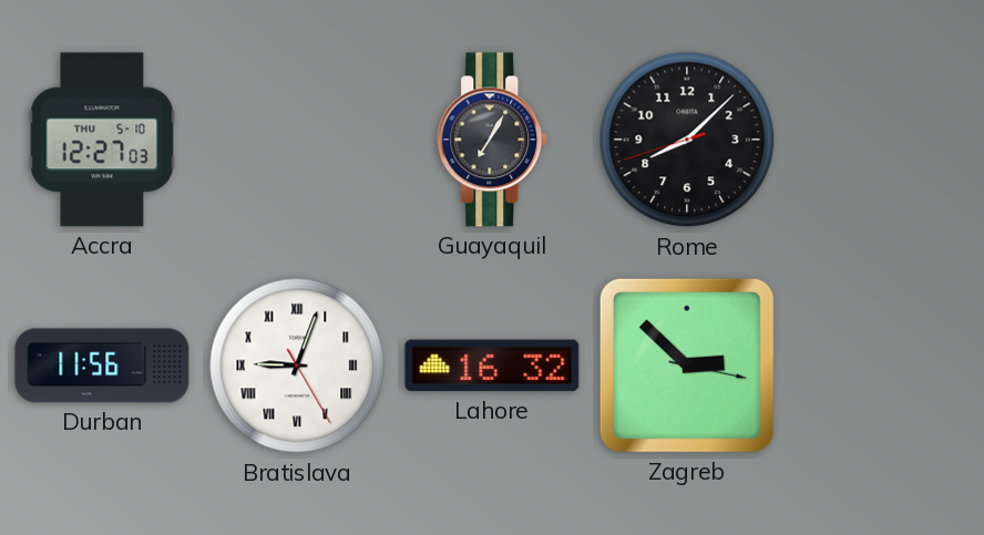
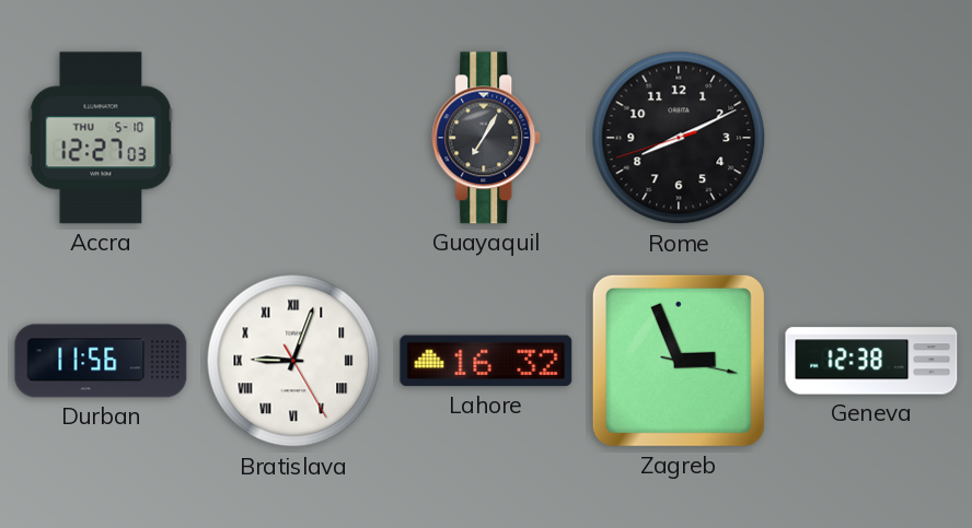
Rome: 8:07 -> 8:10
Zagreb: 2:52 -> 2:56
Geneva: none -> 12:38
